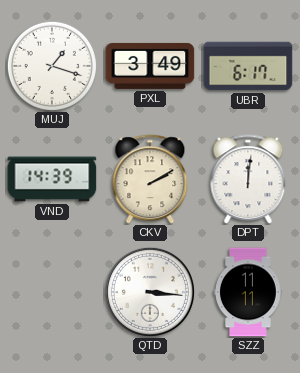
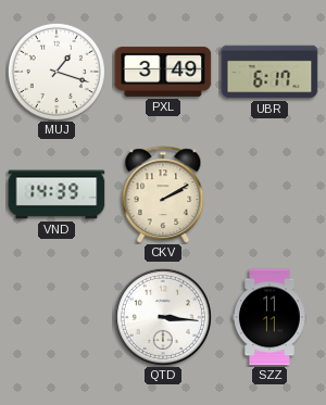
DPT: 12:01 -> none
